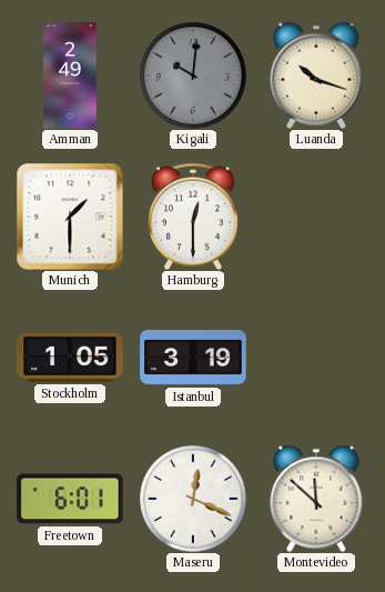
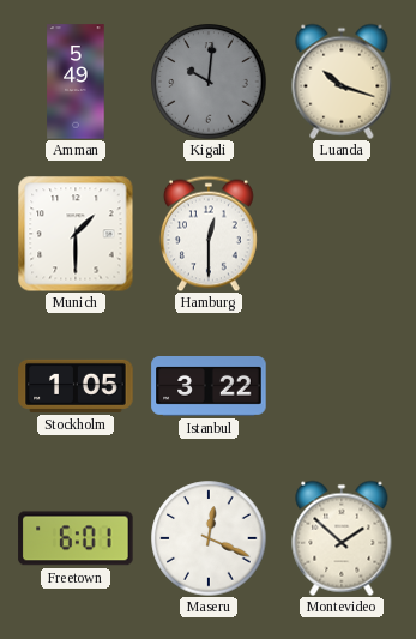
Amman: 2:49 -> 5:49
Istanbul: 3:19 -> 3:22
Montevideo: 11:52 -> 1:52
